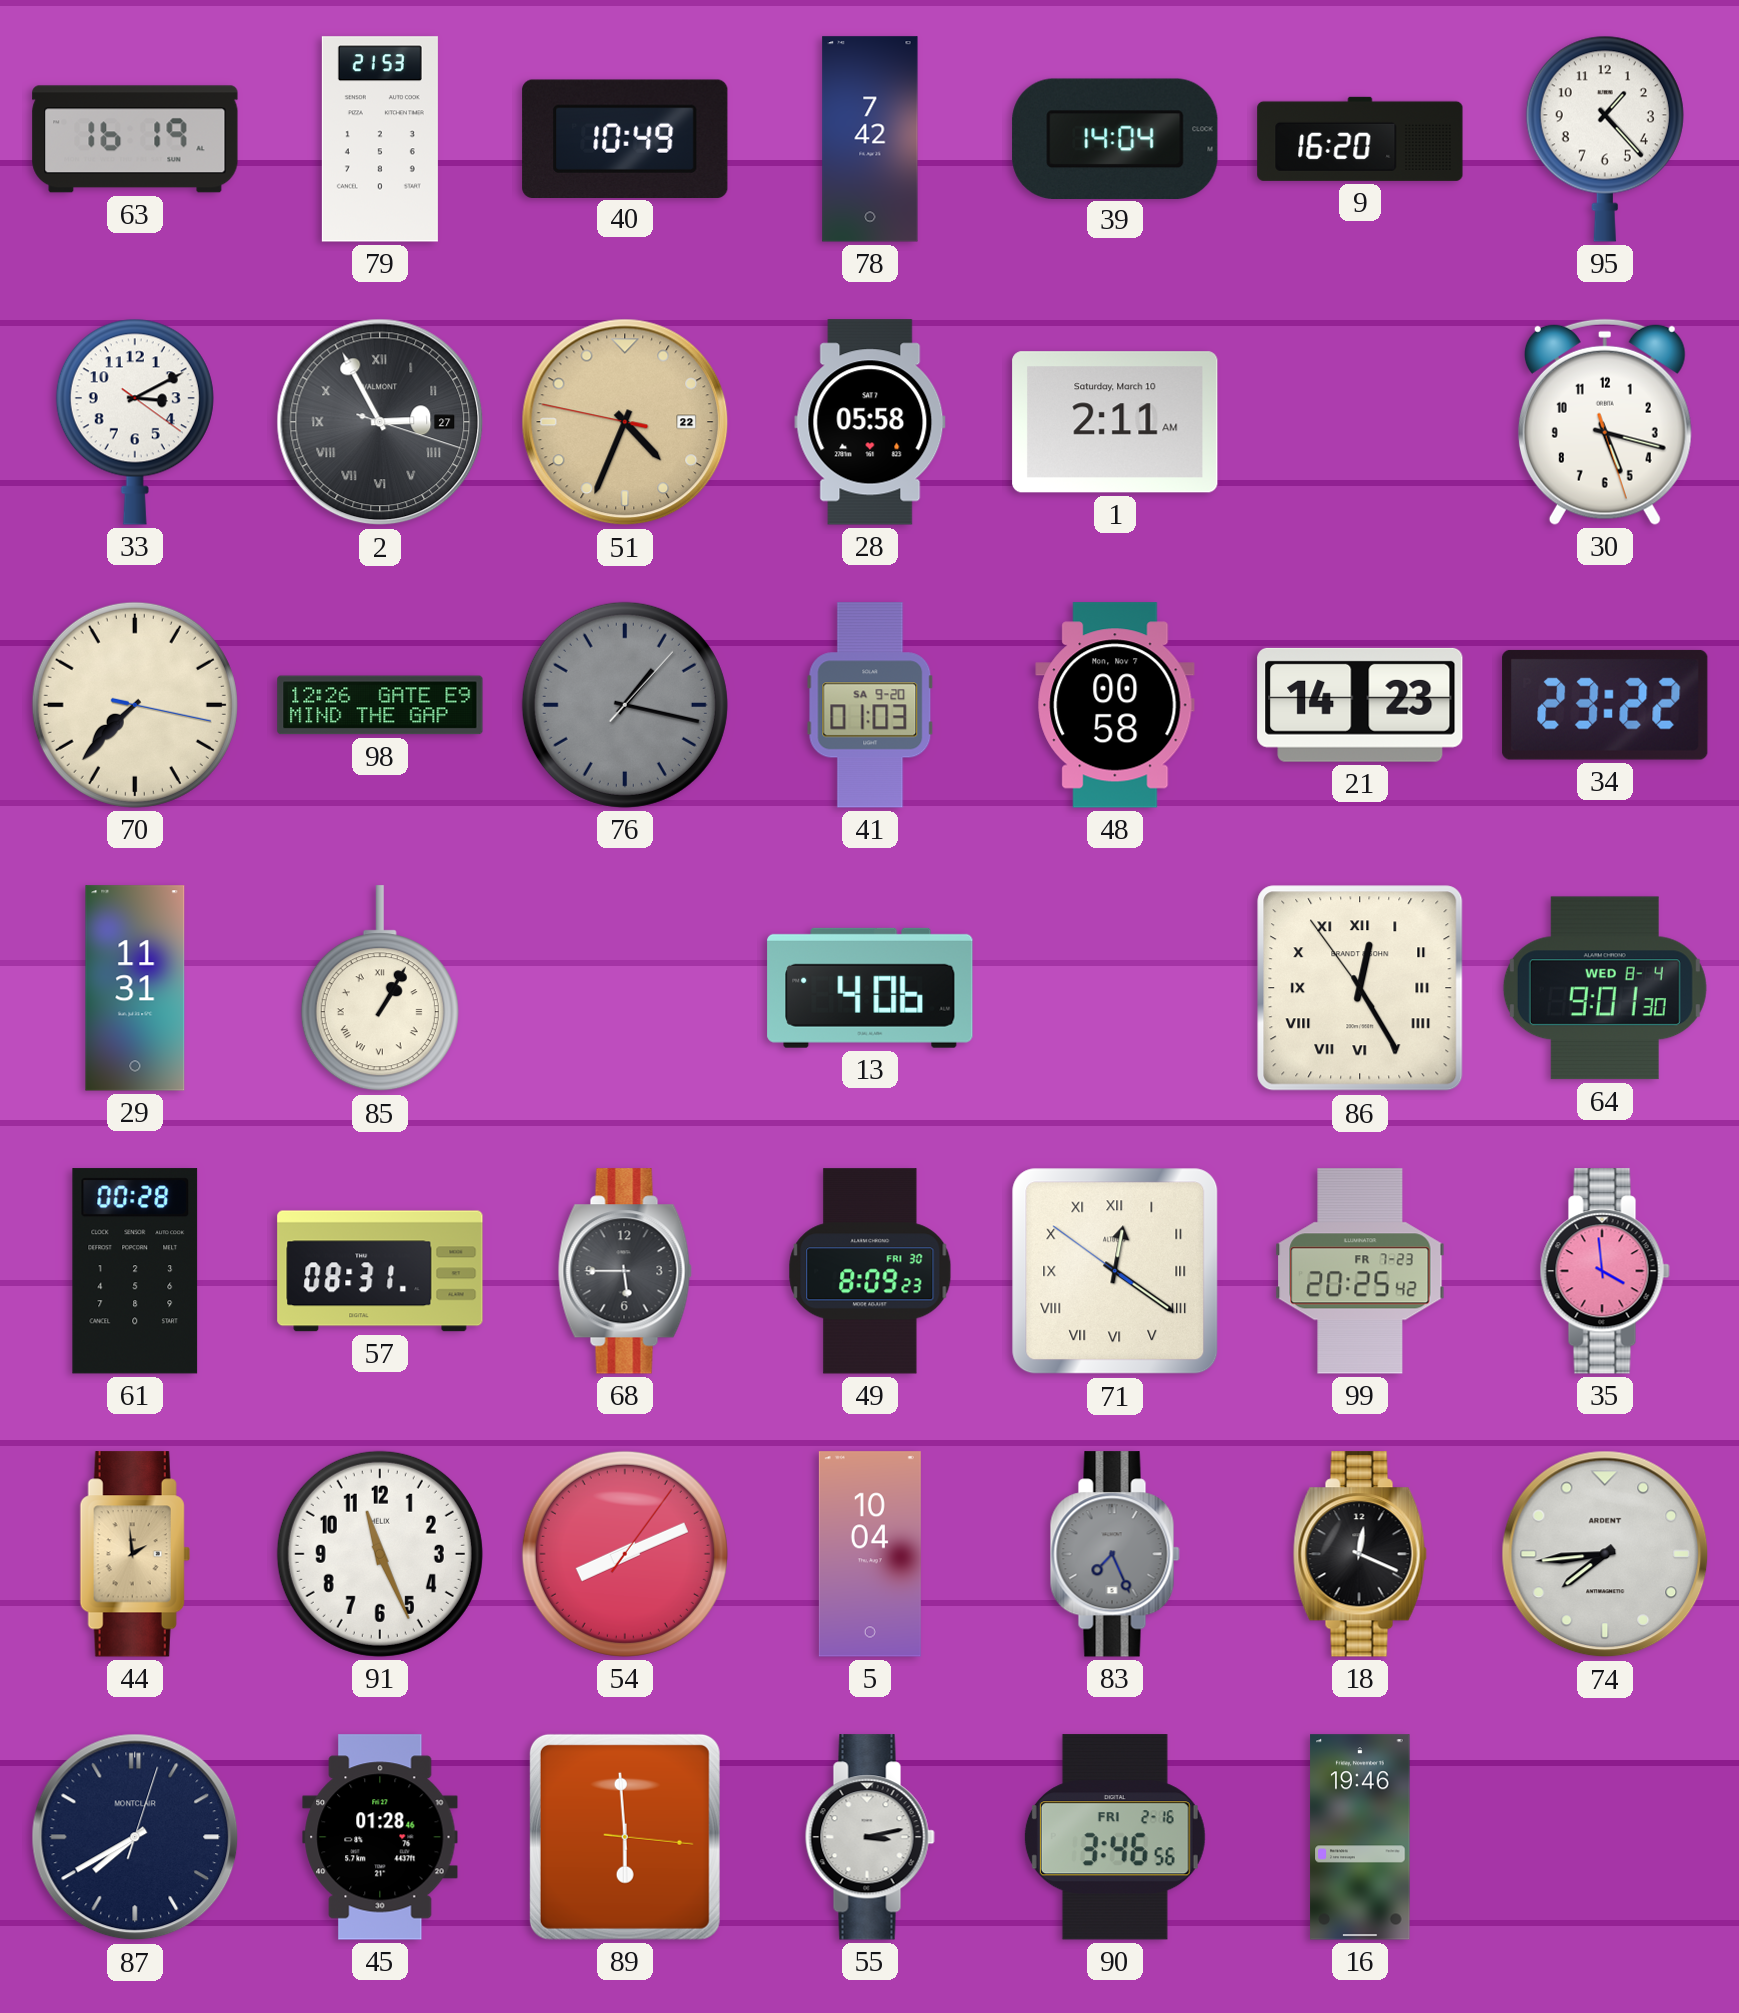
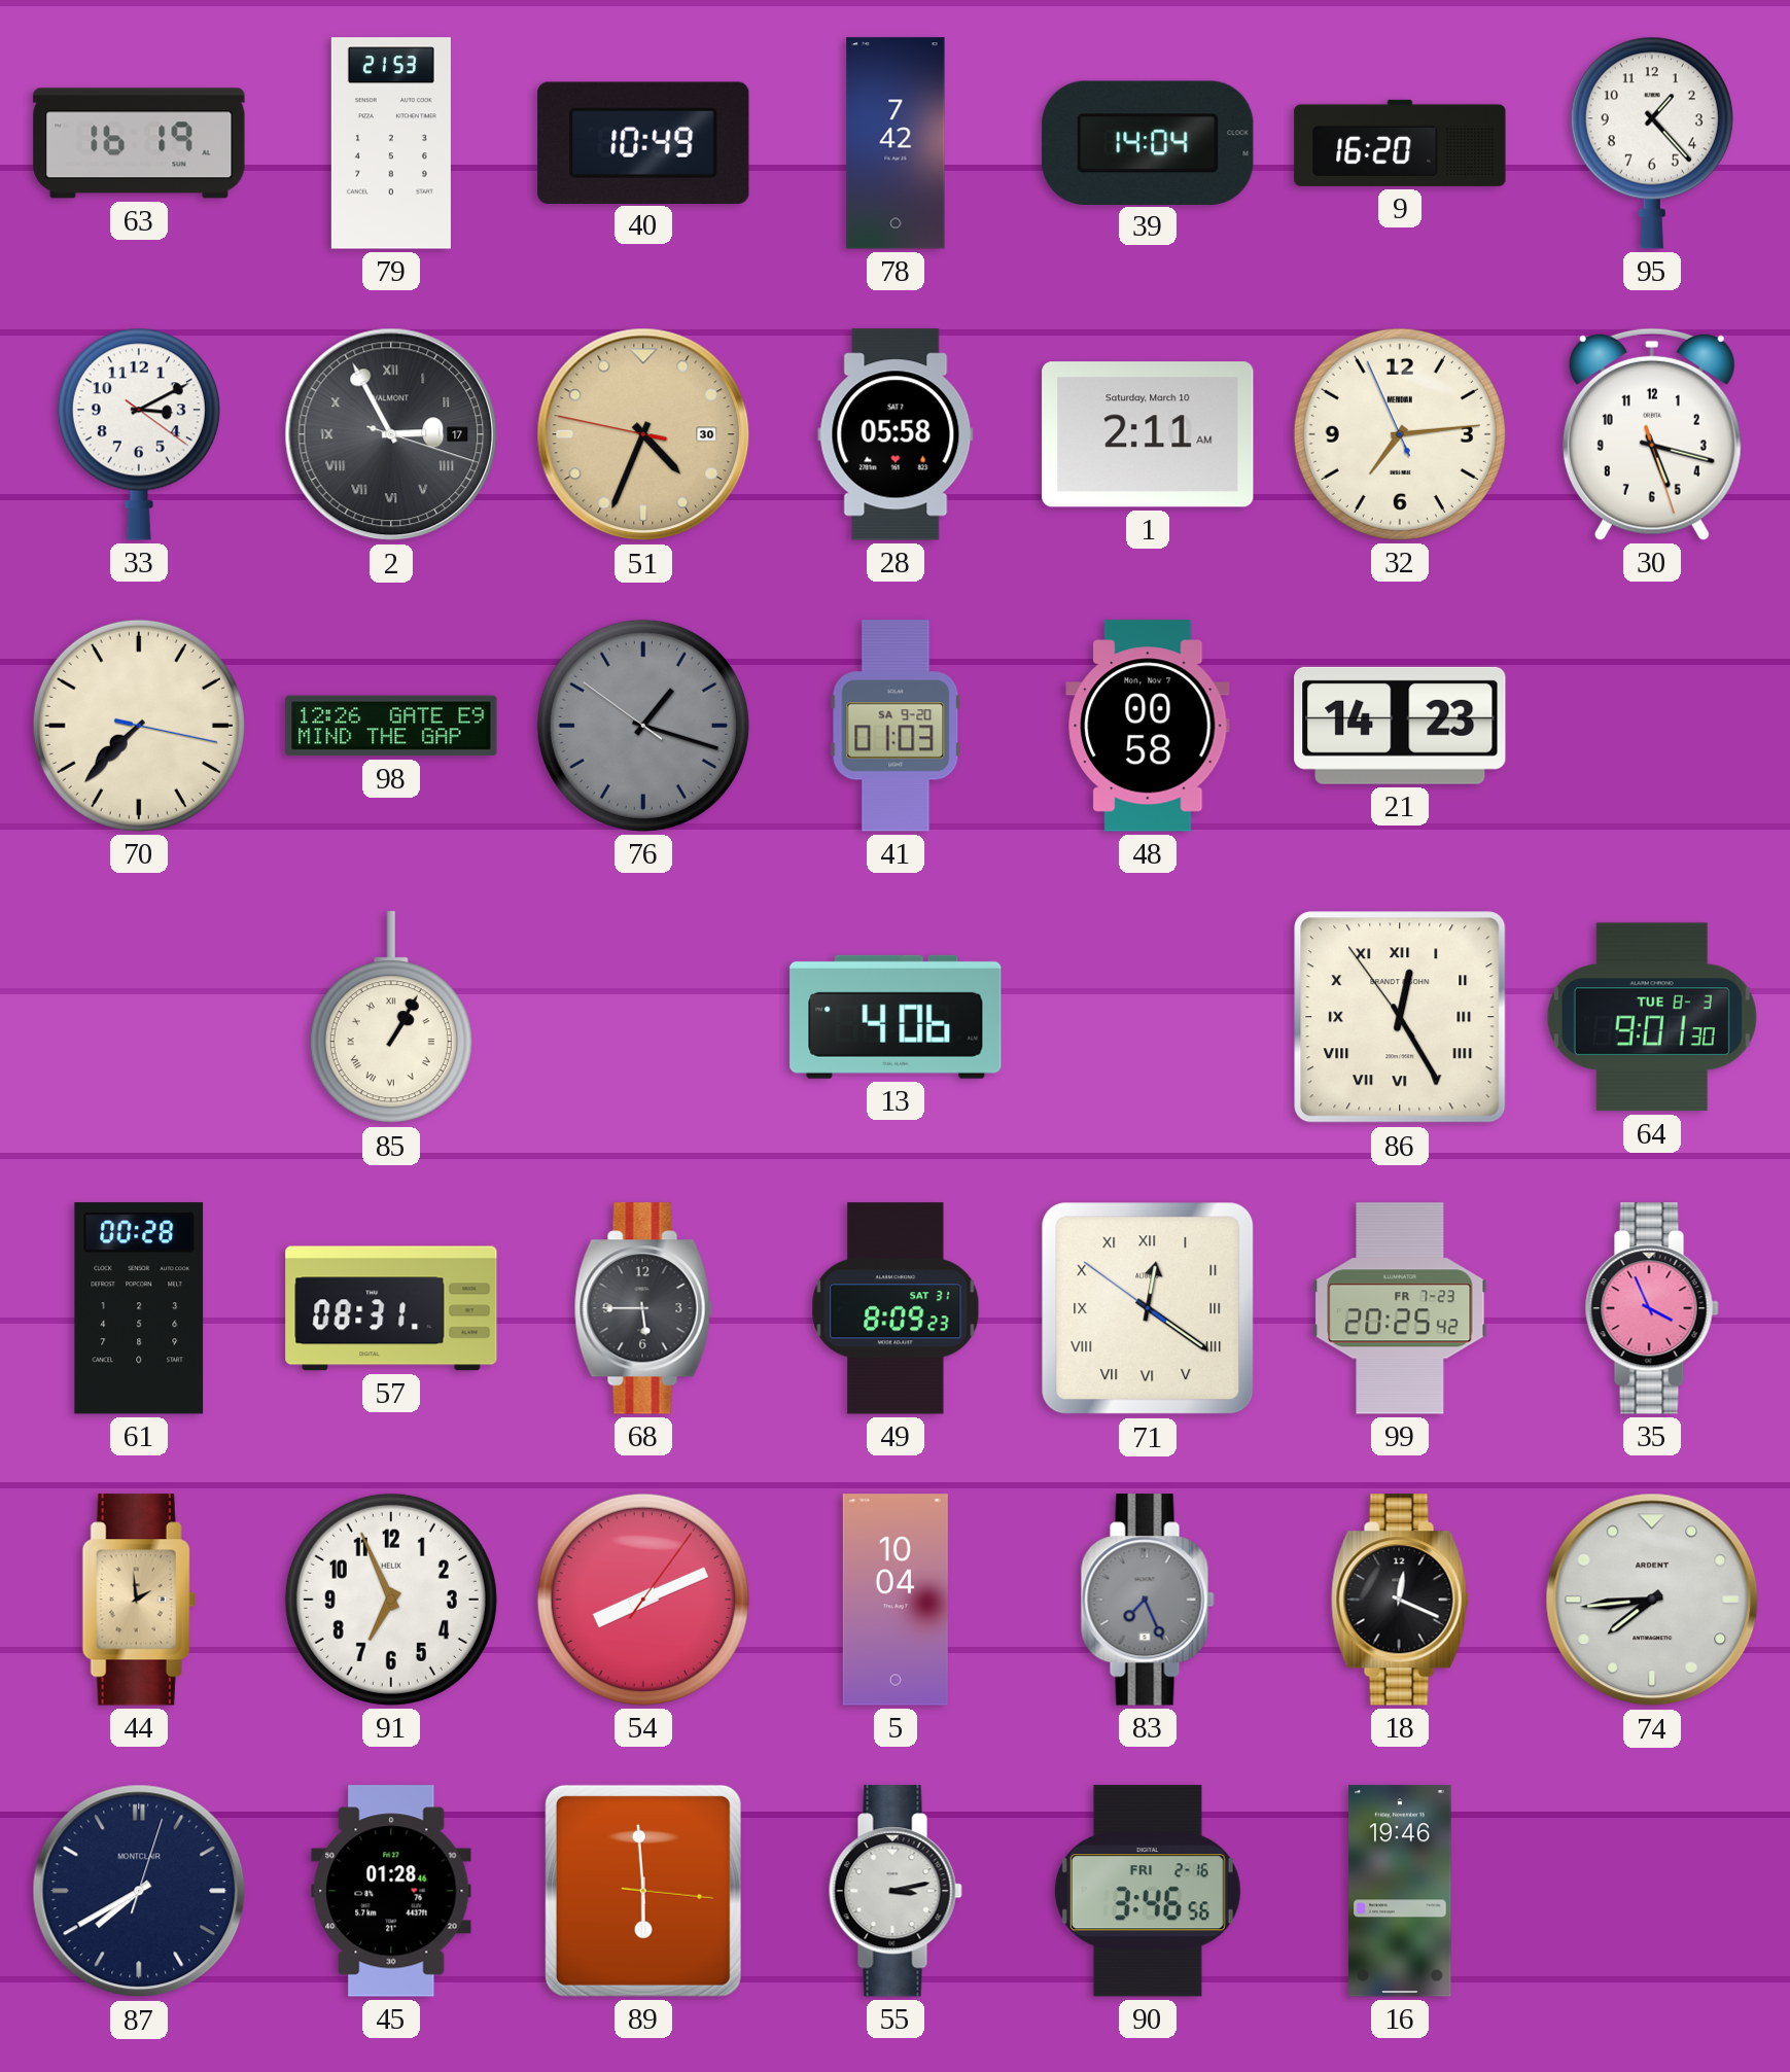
2 date: 27 -> 17
51 date: 22 -> 30
32: none -> 7:13
76: 1:17:07 -> 1:17:51
34: 23:22 -> none
29: 11:31 -> none
64 date: WED 8-4 -> TUE 8-3
49 date: FRI 30 -> SAT 31
35: 3:59 -> 3:56
91: 11:26 -> 6:56
